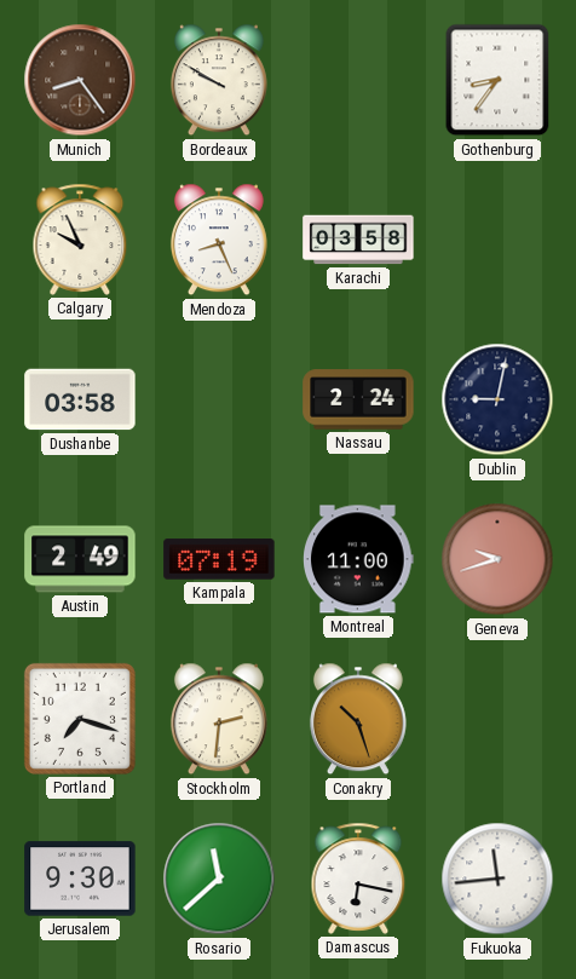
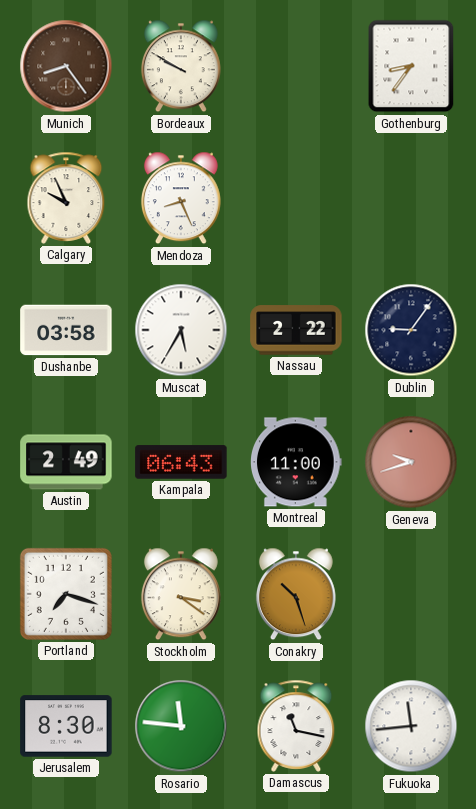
Karachi: 03:58 -> none
Muscat: none -> 5:35
Nassau: 2:24 -> 2:22
Dublin: 9:02 -> 9:06
Kampala: 07:19 -> 06:43
Stockholm: 2:31 -> 3:21
Jerusalem: 9:30 -> 8:30
Rosario: 11:38 -> 11:46
Damascus: 6:17 -> 11:17
